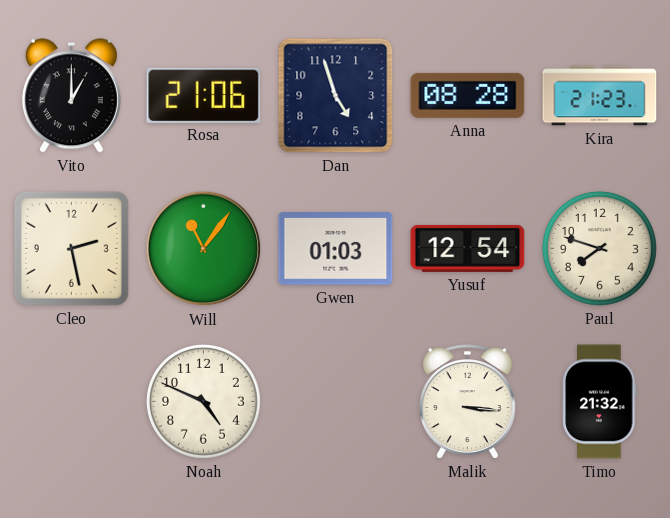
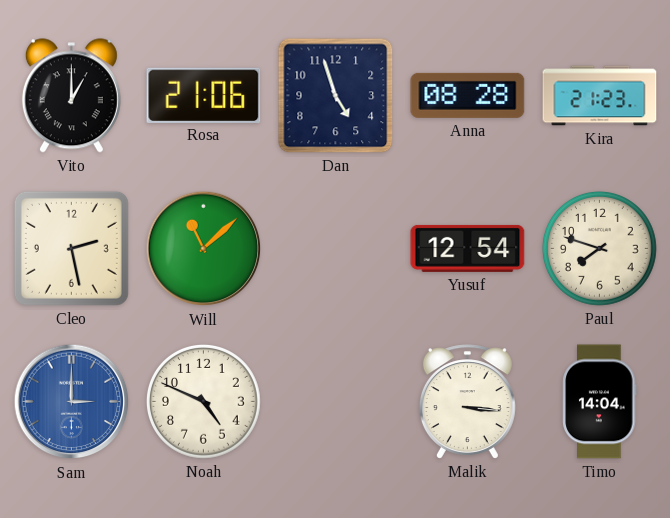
Will: 11:06 -> 11:08
Gwen: 01:03 -> none
Sam: none -> 3:00
Timo: 21:32 -> 14:04
